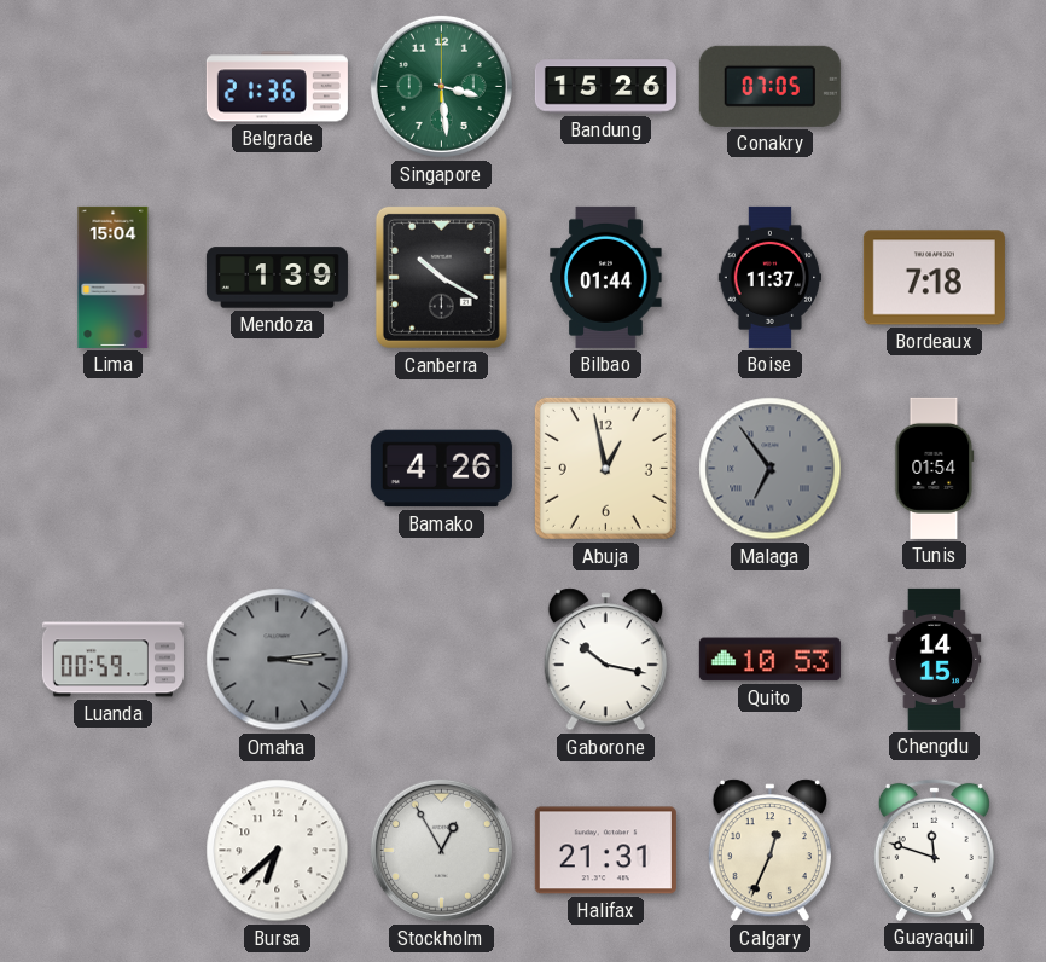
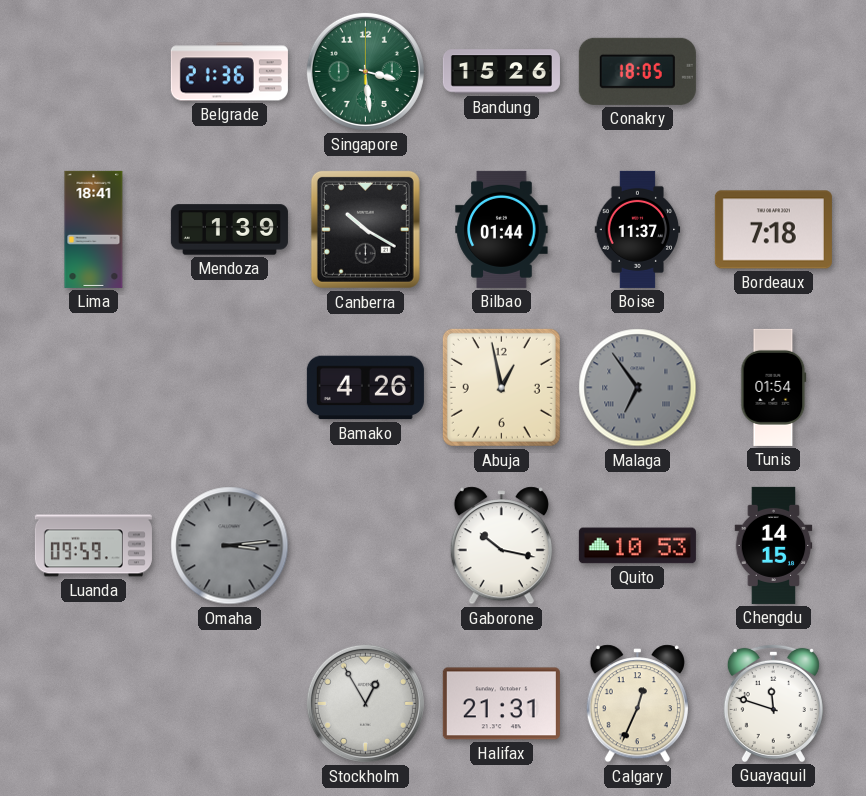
Conakry: 07:05 -> 18:05
Lima: 15:04 -> 18:41
Luanda: 00:59 -> 09:59
Bursa: 6:38 -> none
